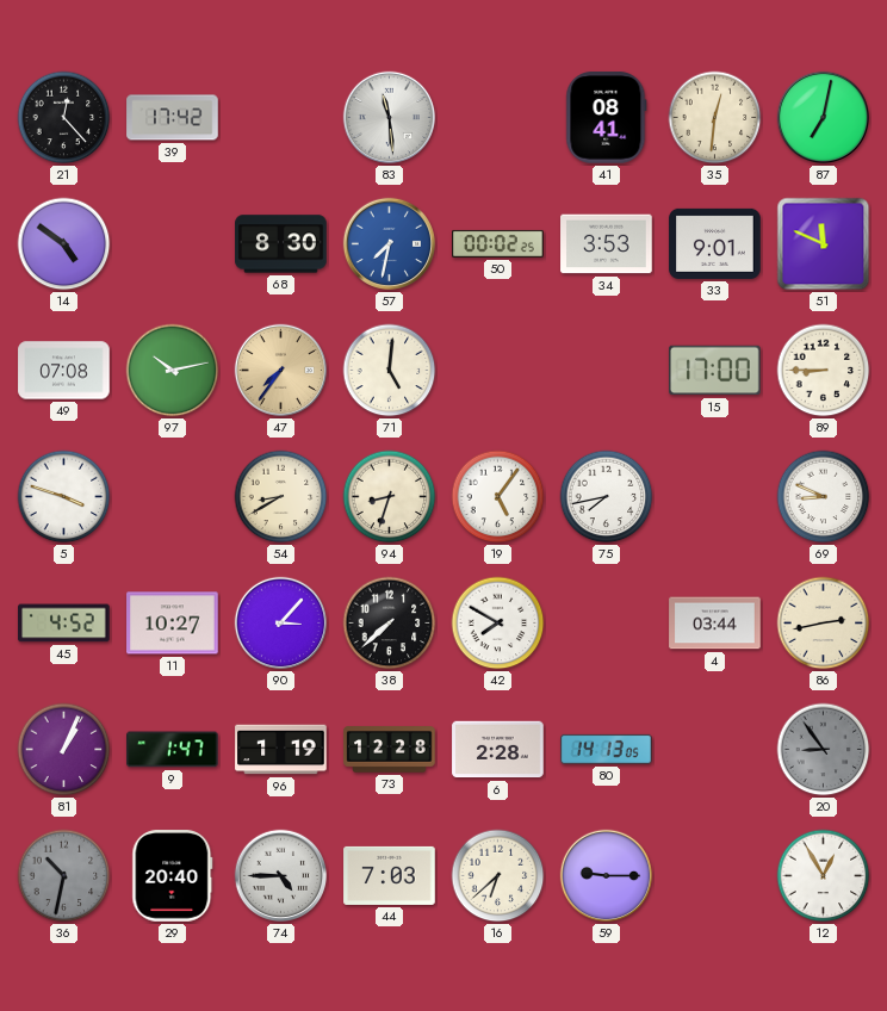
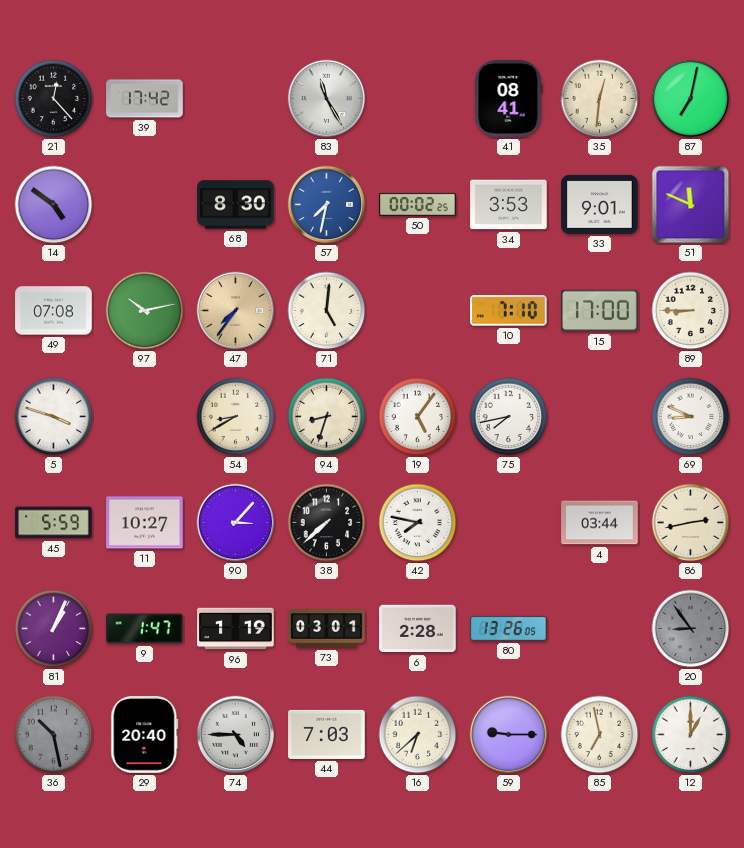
83: 11:29 -> 11:25
10: none -> 7:10
45: 4:52 -> 5:59
42: 7:50 -> 7:47
73: 12:28 -> 03:01
80: 14:13 -> 13:26
36: 10:32 -> 10:28
85: none -> 6:58
12: 12:55 -> 1:00
